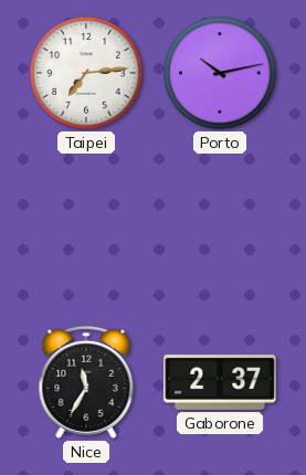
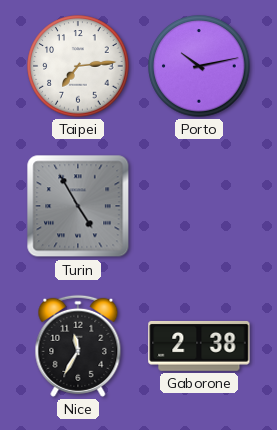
Turin: none -> 4:55
Gaborone: 2:37 -> 2:38
